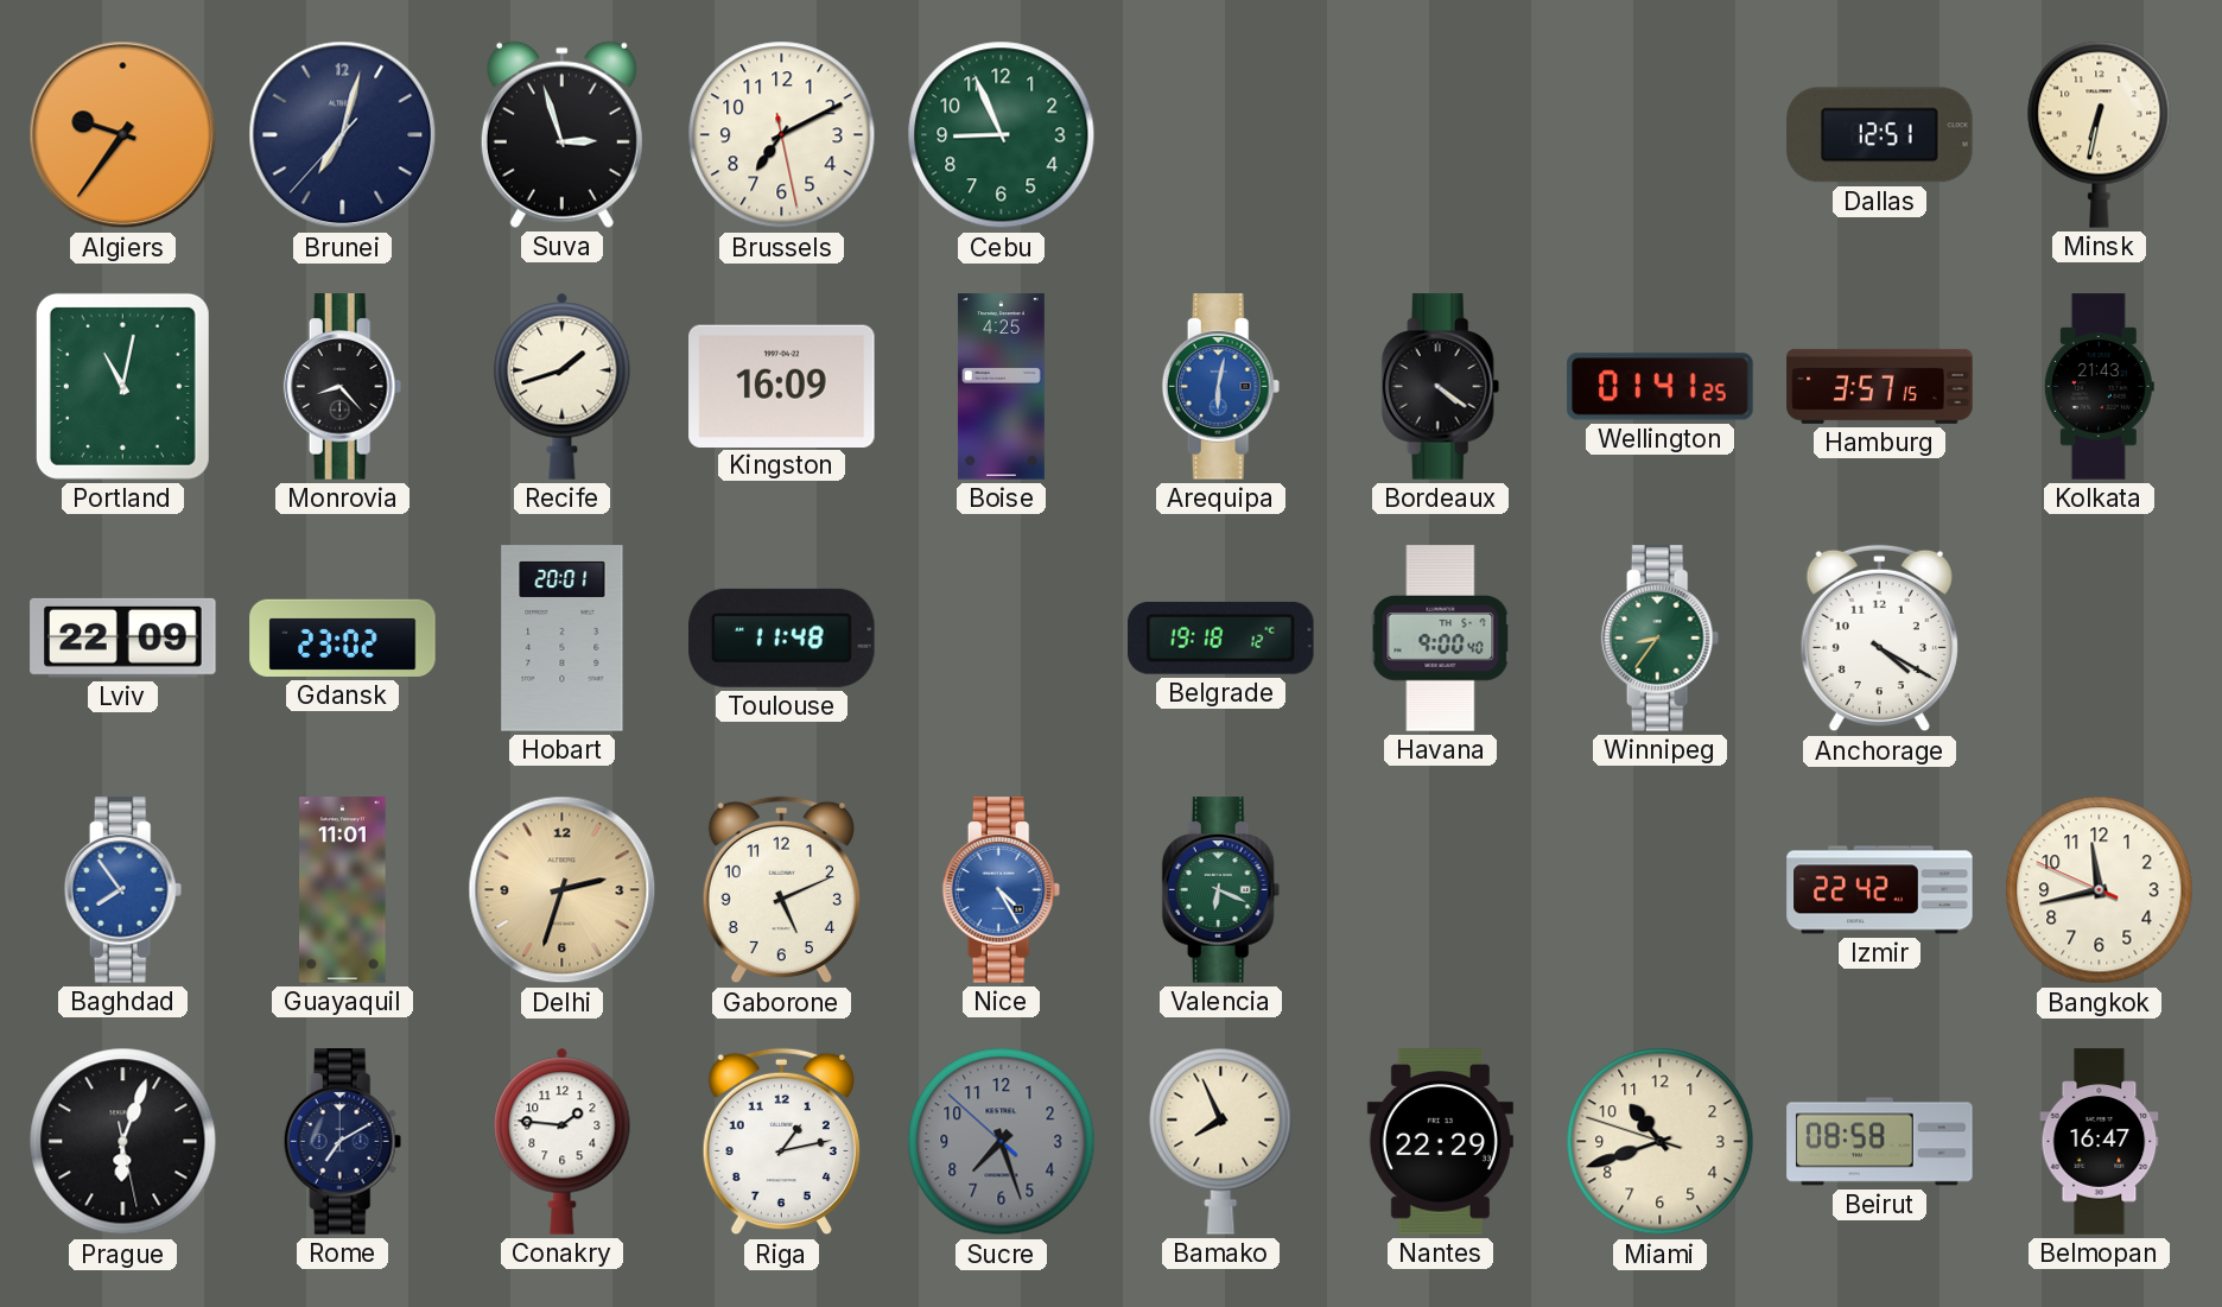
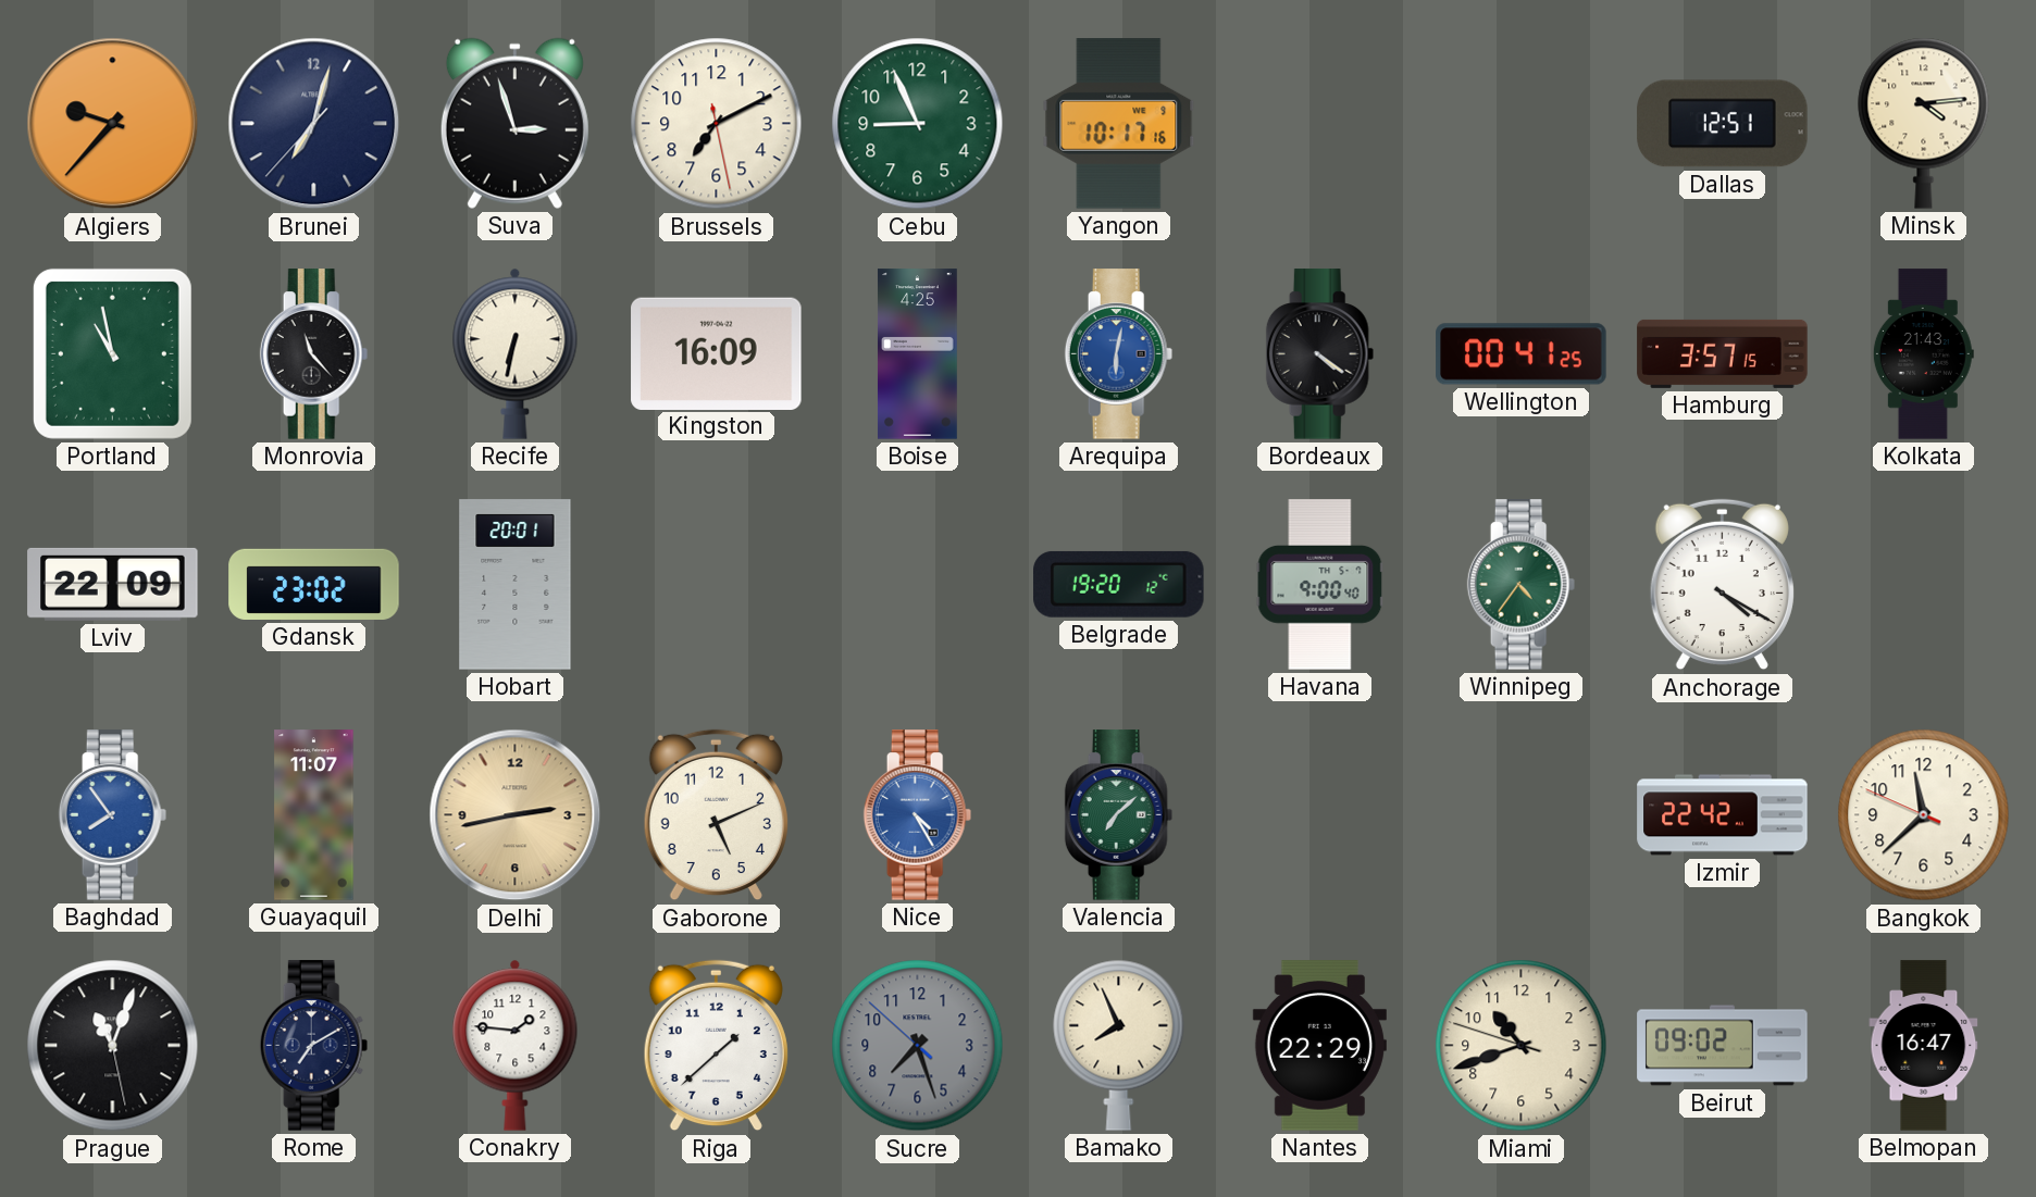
Algiers: 9:36 -> 9:37
Yangon: none -> 10:17
Minsk: 6:32 -> 4:14
Portland: 11:02 -> 10:58
Monrovia: 8:23 -> 11:23
Recife: 1:42 -> 6:32
Wellington: 01:41 -> 00:41
Toulouse: 11:48 -> none
Belgrade: 19:18 -> 19:20
Winnipeg: 8:36 -> 4:36
Guayaquil: 11:01 -> 11:07
Delhi: 2:33 -> 2:43
Valencia: 6:19 -> 7:08
Bangkok: 11:42 -> 11:37
Prague: 6:03 -> 11:03
Riga: 1:13 -> 1:38
Beirut: 08:58 -> 09:02
